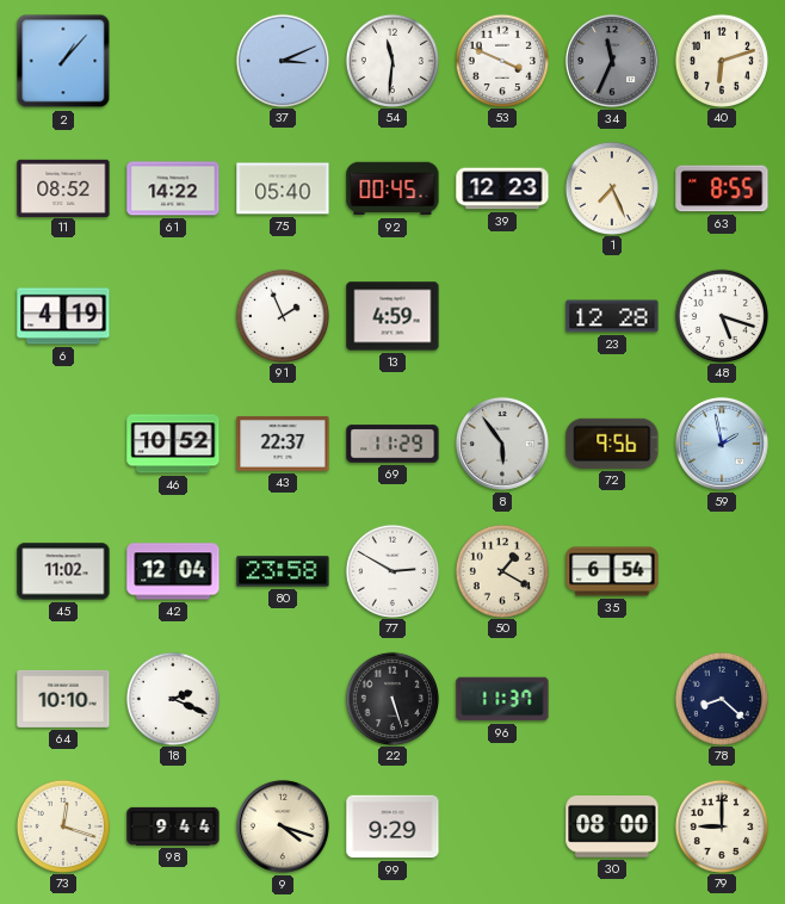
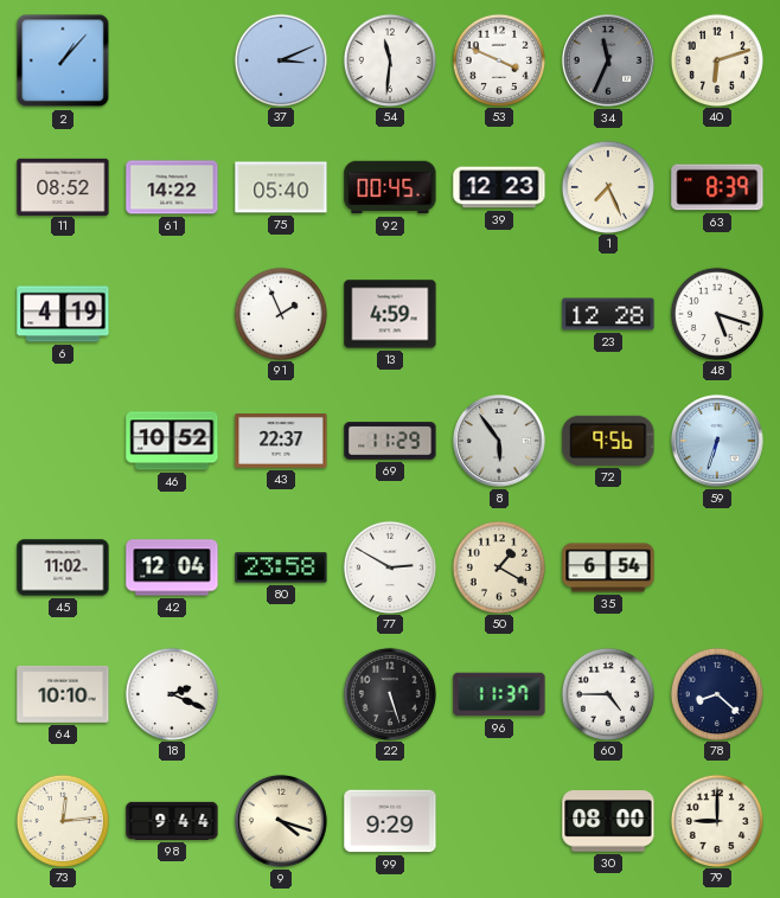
63: 8:55 -> 8:39
59: 1:58 -> 6:33
60: none -> 4:45
73: 12:18 -> 12:14
